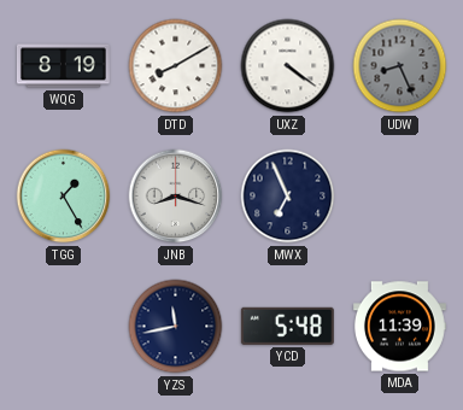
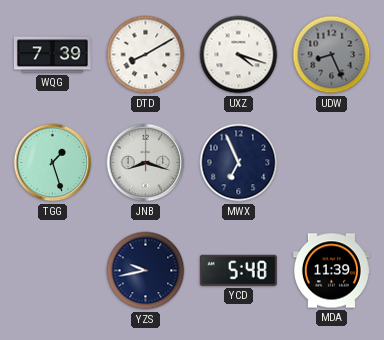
WQG: 8:19 -> 7:39
UXZ: 4:21 -> 4:18
TGG: 1:25 -> 1:27
YZS: 11:43 -> 9:43
